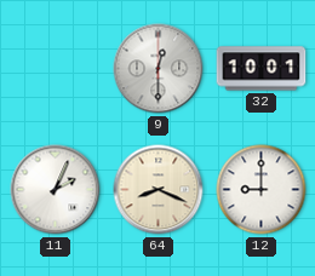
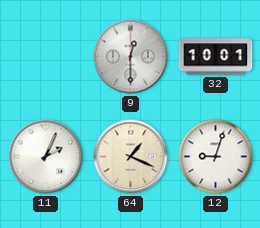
64: 8:19 -> 1:19
12: 9:00 -> 9:03
